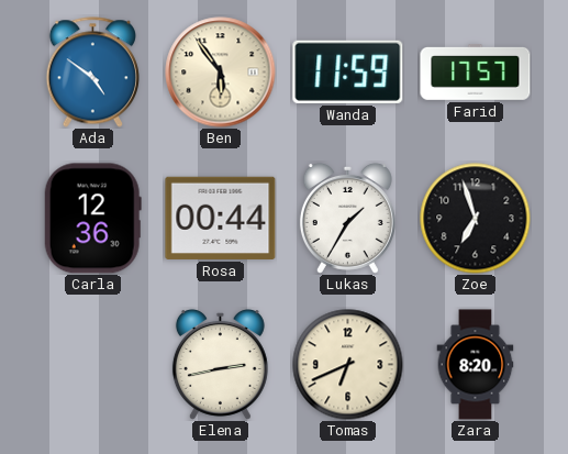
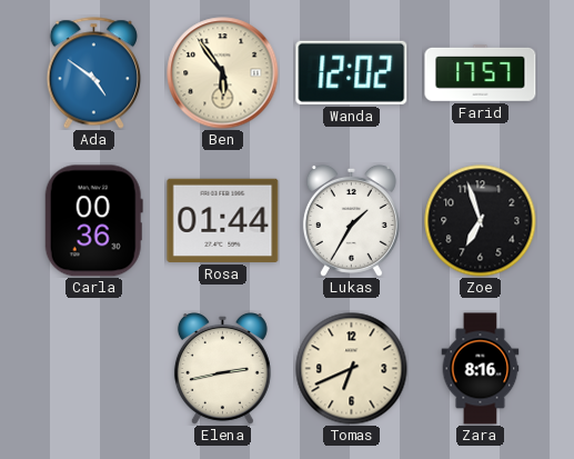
Wanda: 11:59 -> 12:02
Carla: 12:36 -> 00:36
Rosa: 00:44 -> 01:44
Zara: 8:20 -> 8:16
